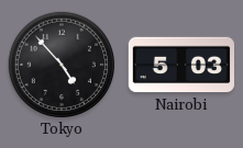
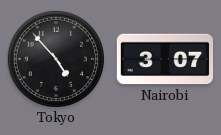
Nairobi: 5:03 -> 3:07
